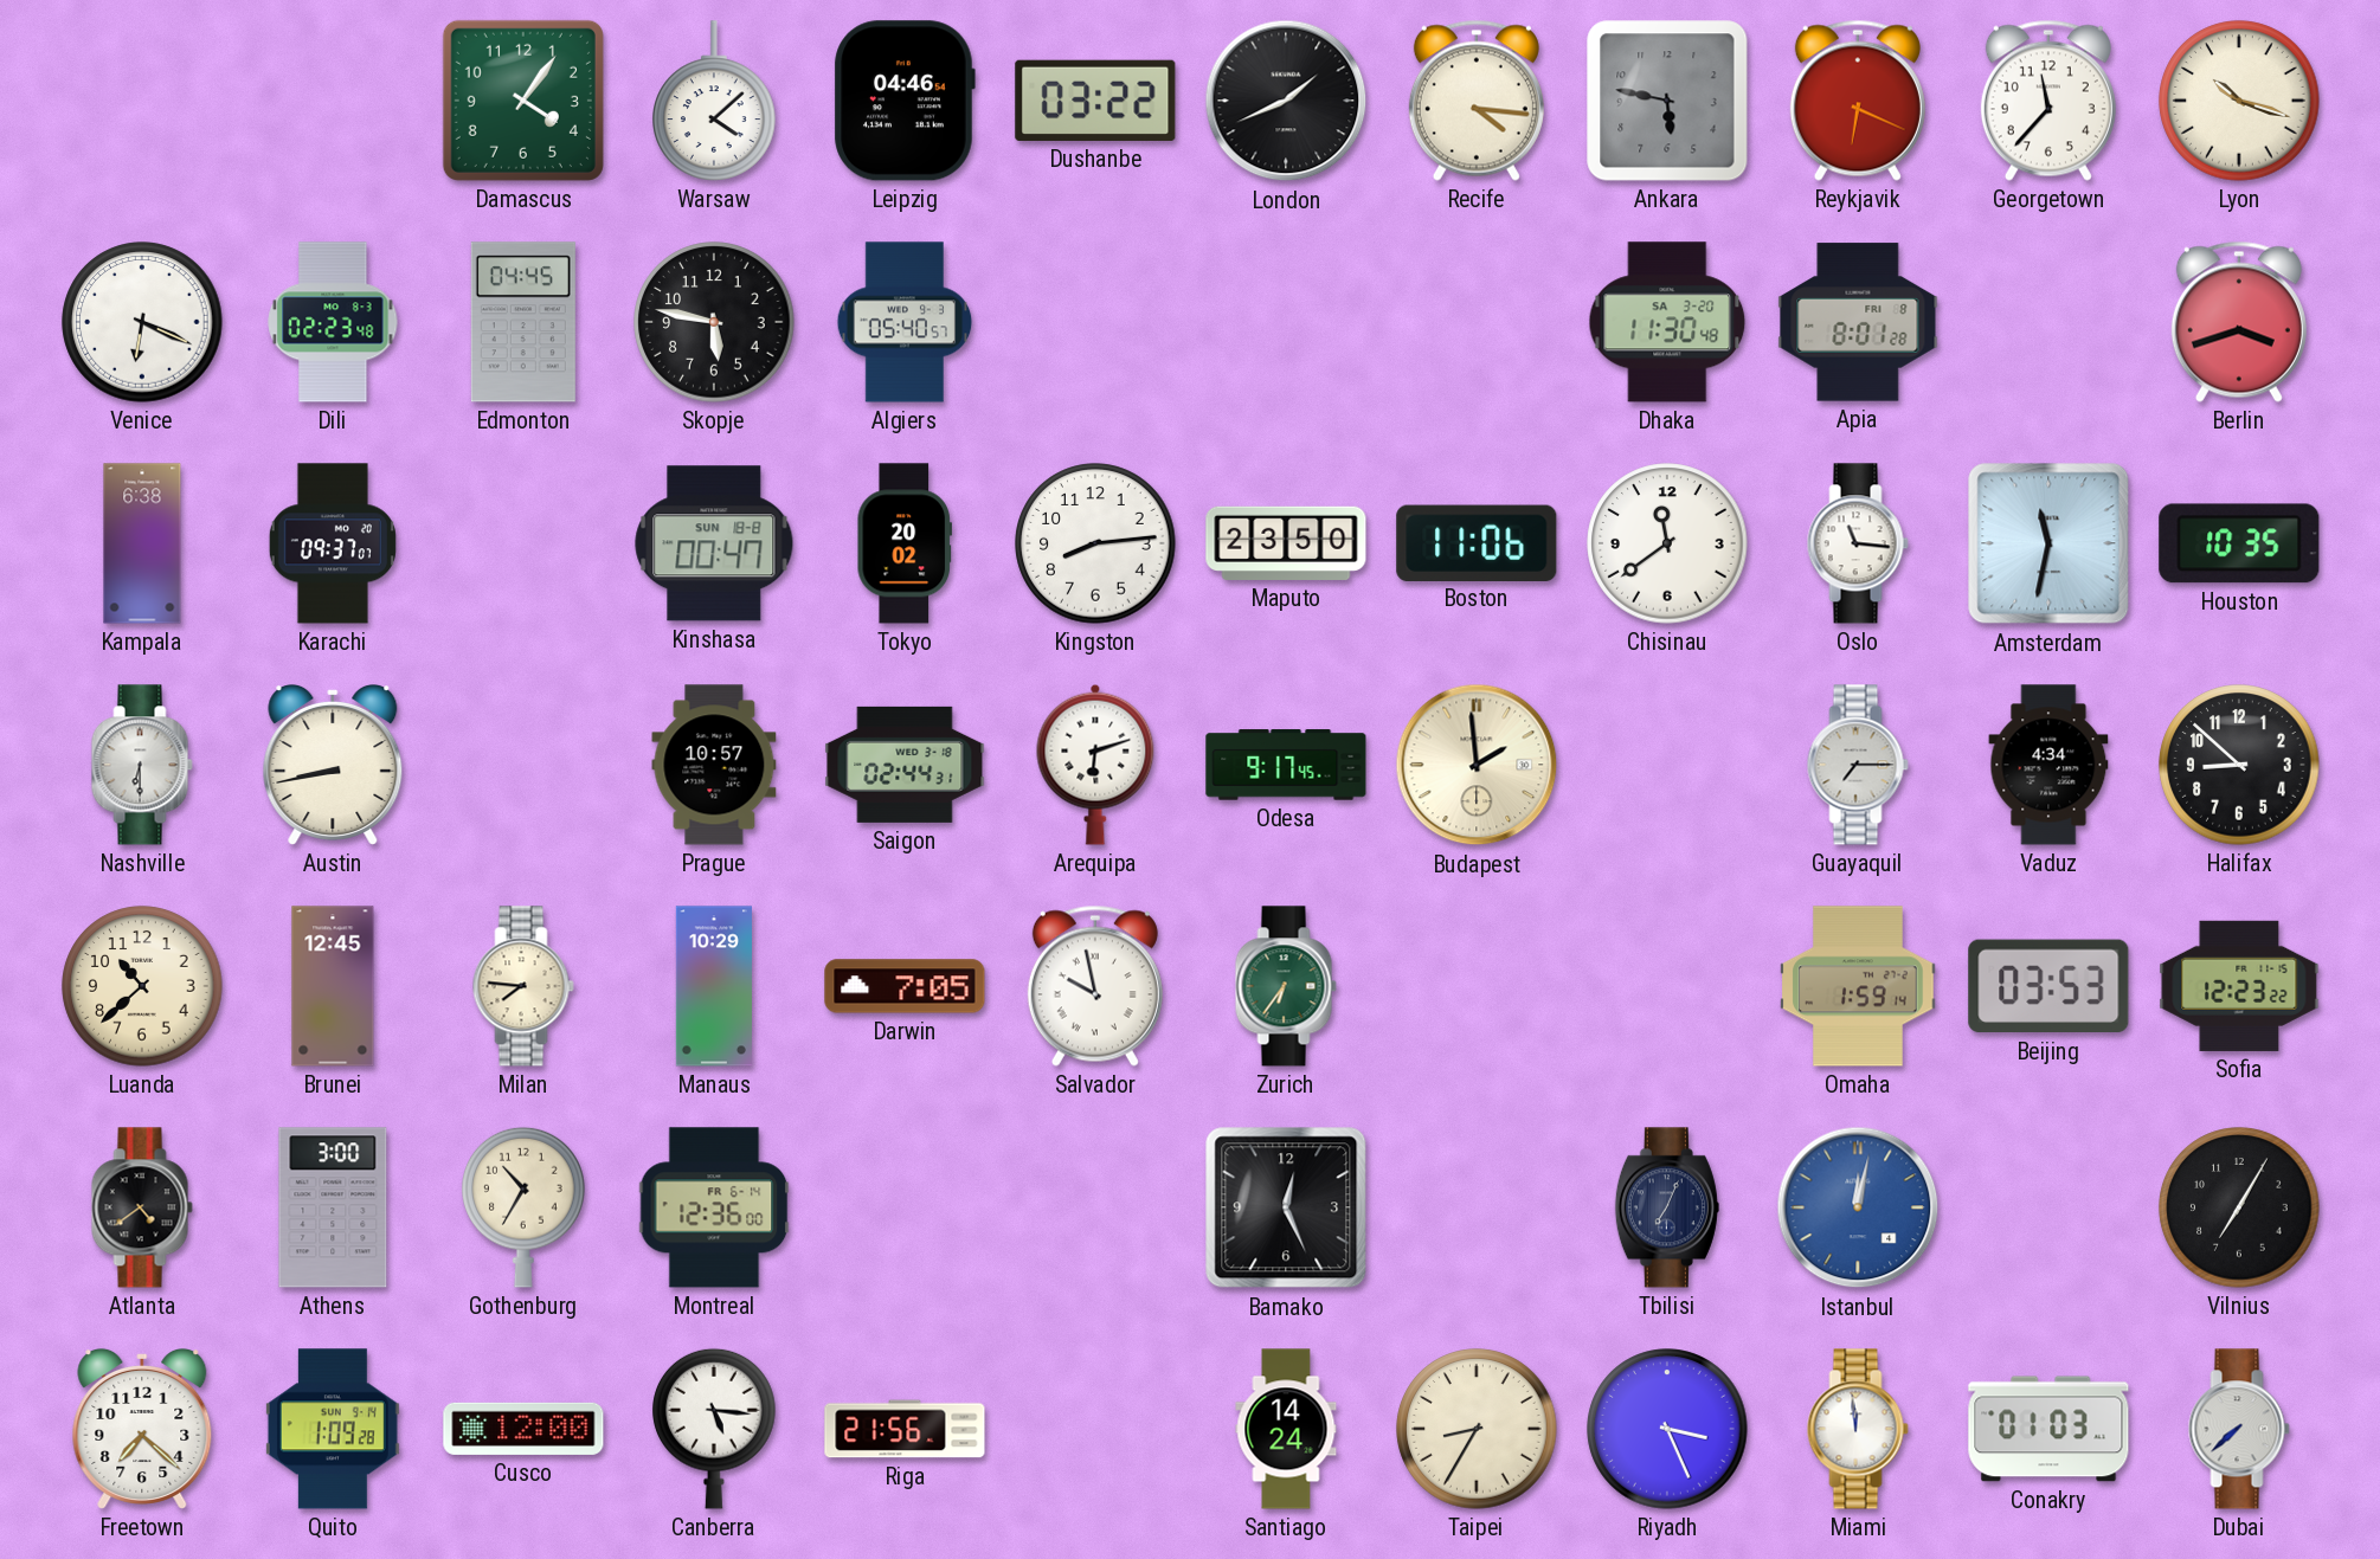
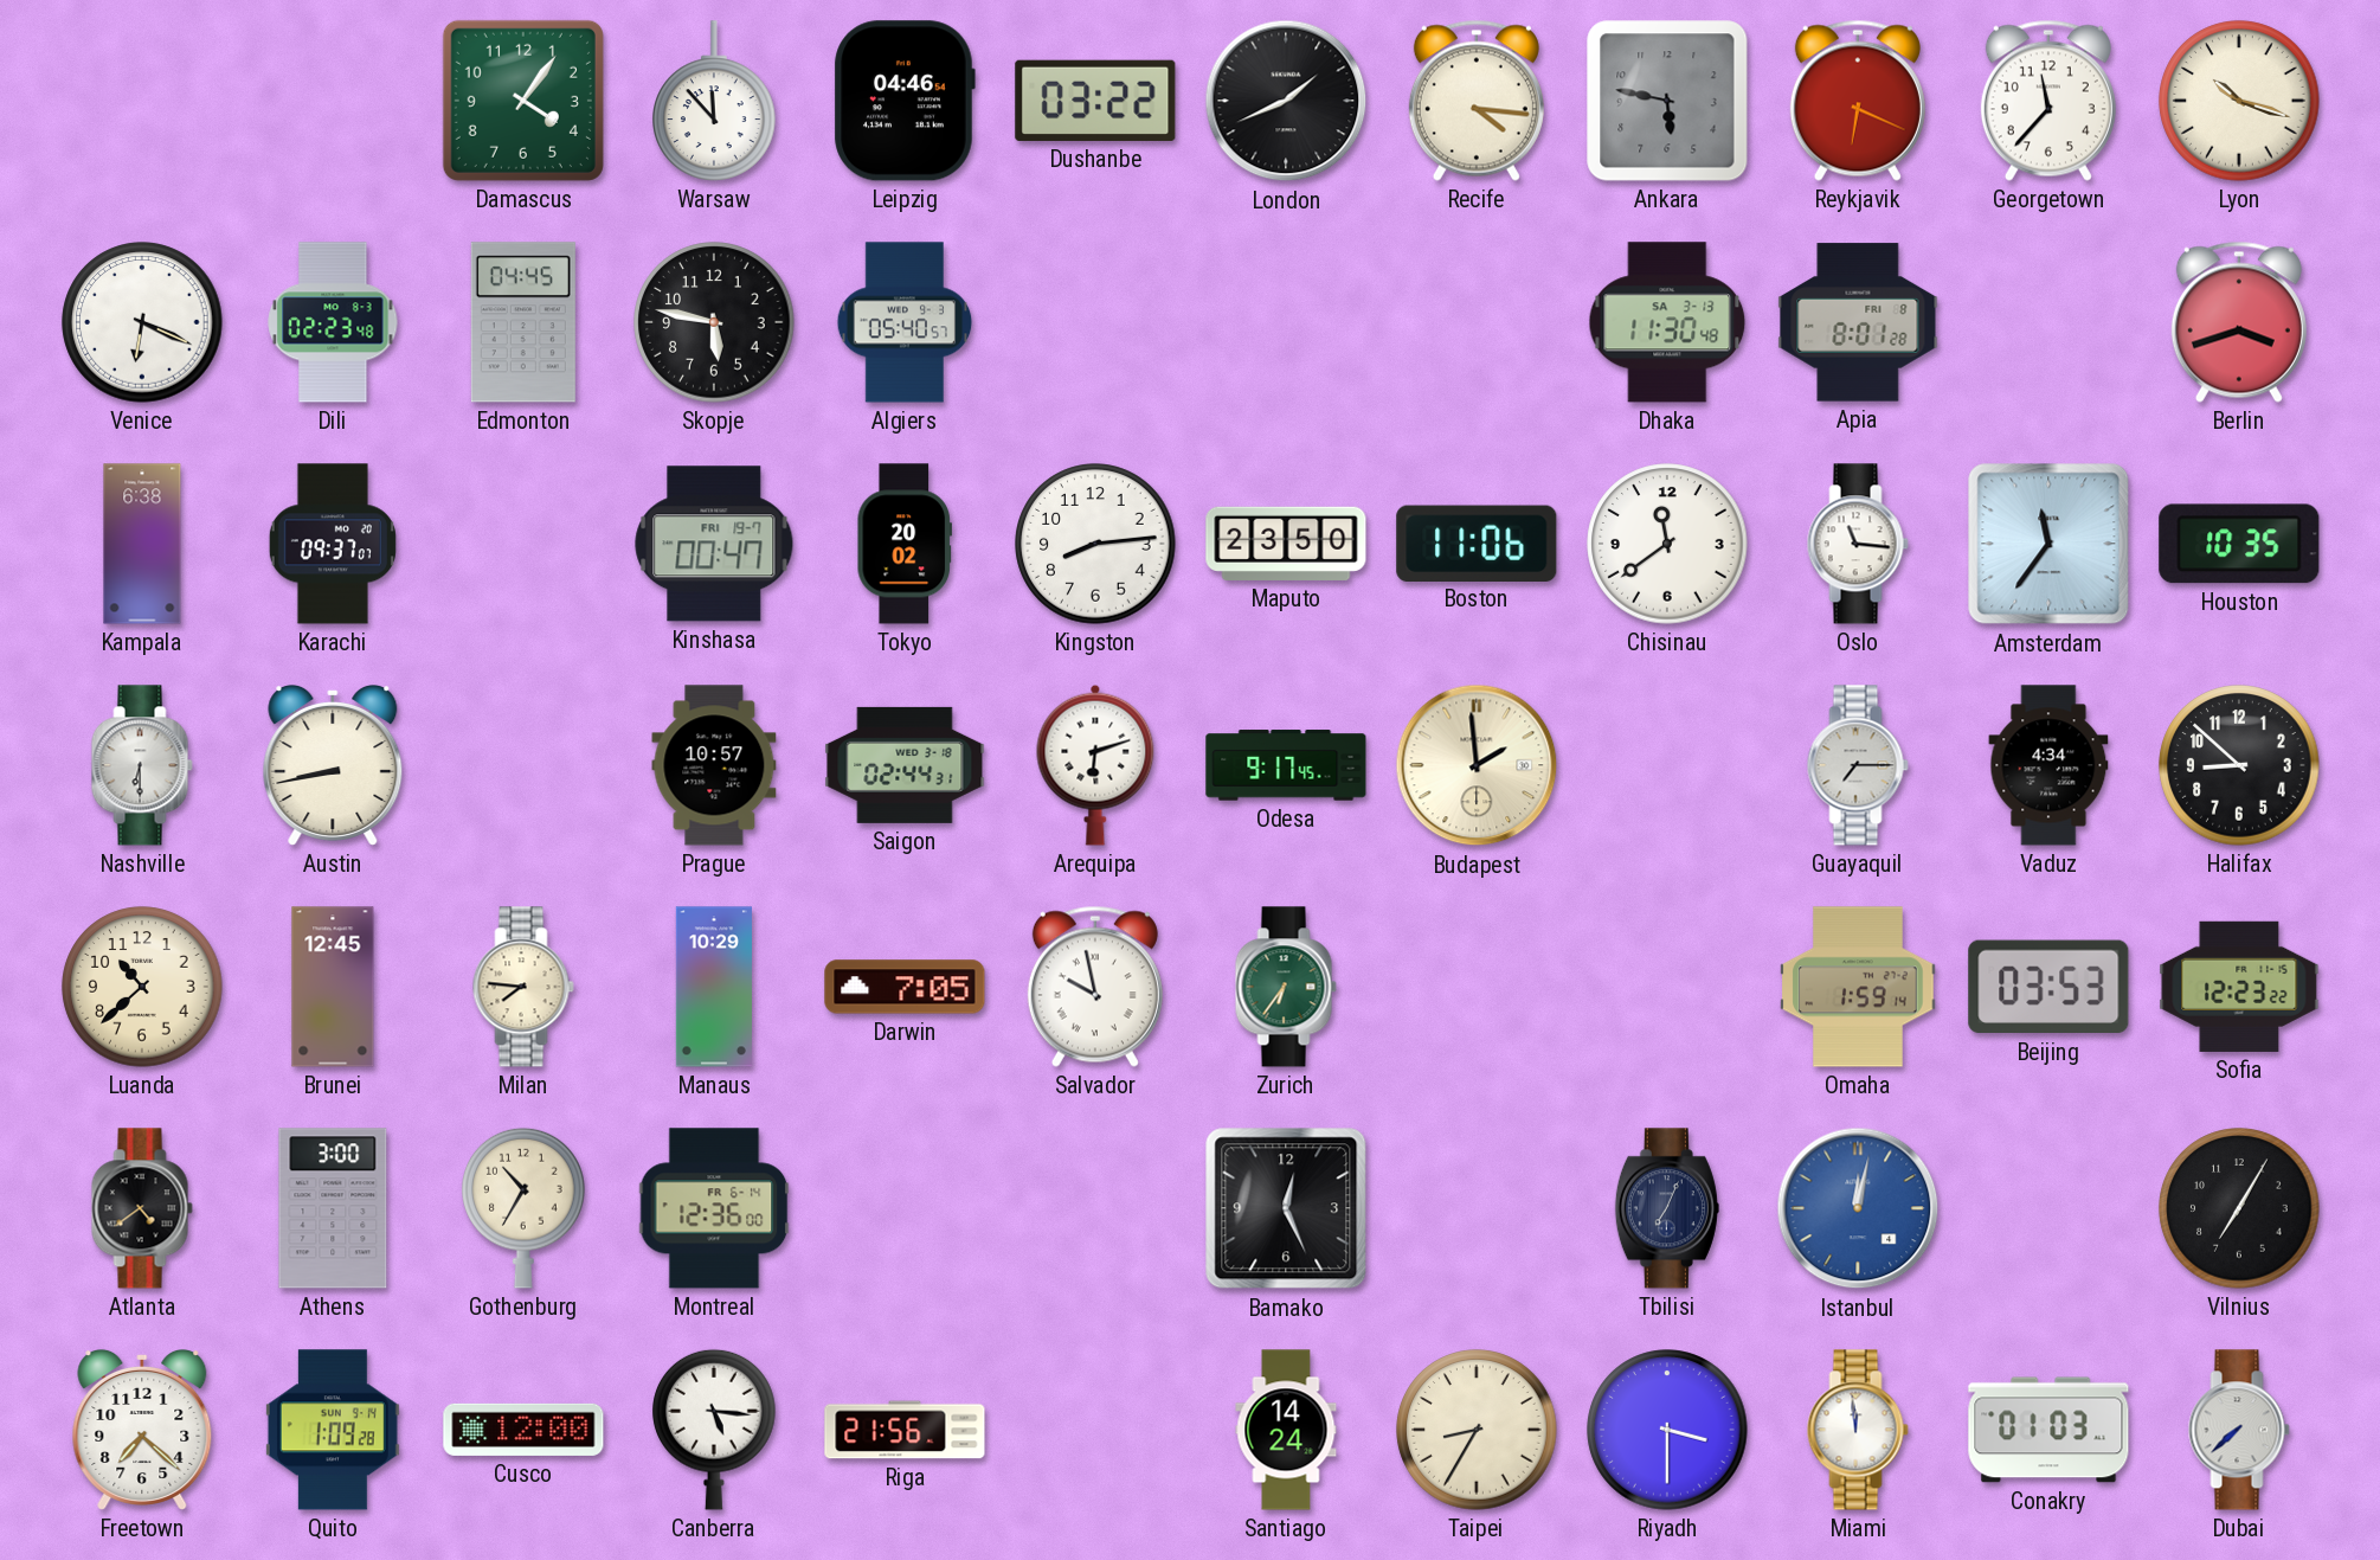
Warsaw: 4:08 -> 11:53
Dhaka date: SA 3-20 -> SA 3-13
Kinshasa date: SUN 18-8 -> FRI 19-7
Amsterdam: 11:32 -> 11:36
Riyadh: 3:26 -> 3:30
